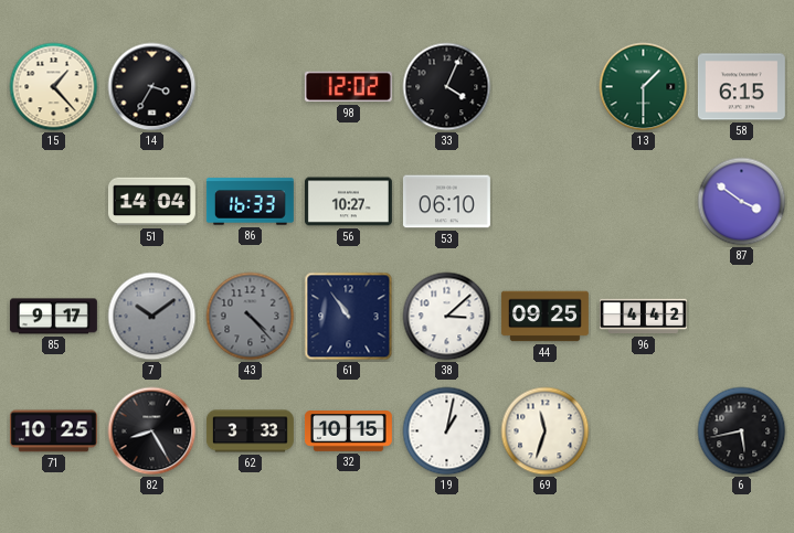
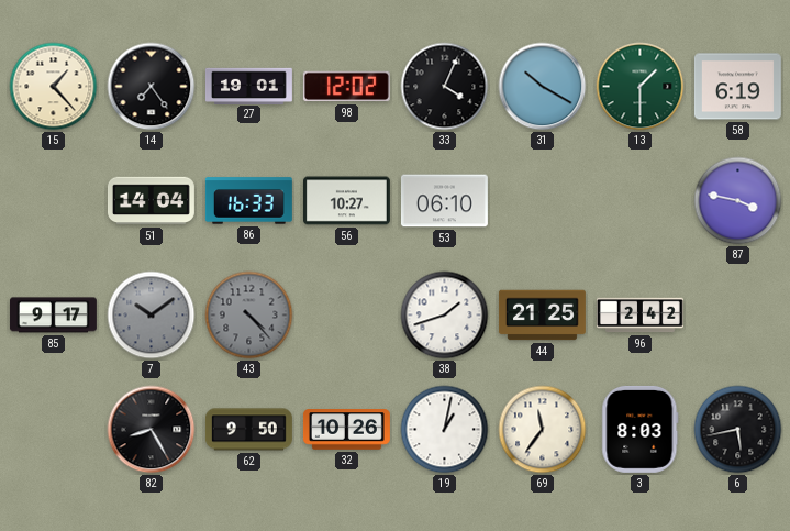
14: 3:35 -> 7:24
27: none -> 19:01
31: none -> 10:20
58: 6:15 -> 6:19
87: 3:51 -> 3:47
61: 10:54 -> none
38: 3:08 -> 1:42
44: 09:25 -> 21:25
96: 4:42 -> 2:42
71: 10:25 -> none
62: 3:33 -> 9:50
32: 10:15 -> 10:26
69: 11:33 -> 11:36
3: none -> 8:03
